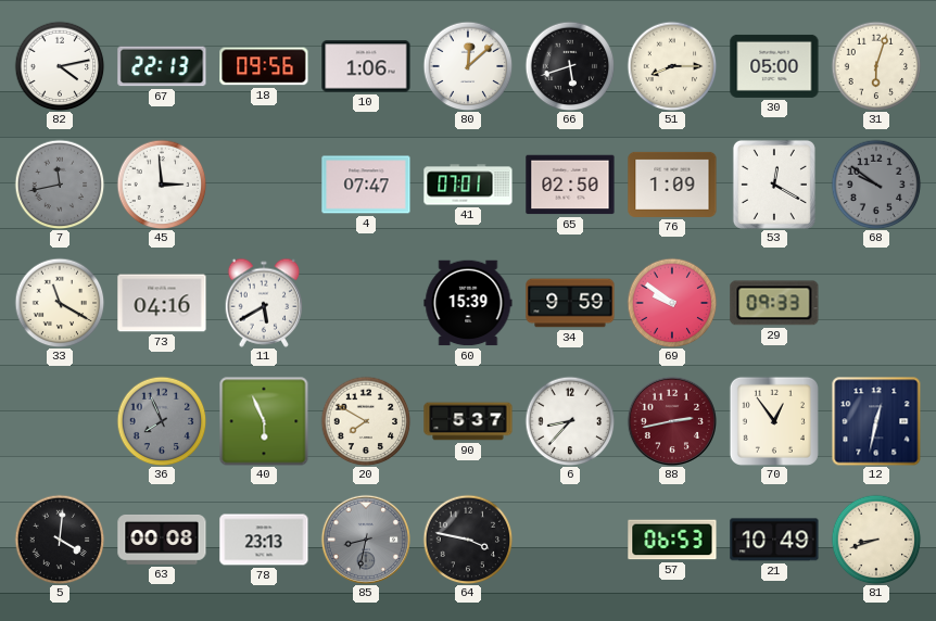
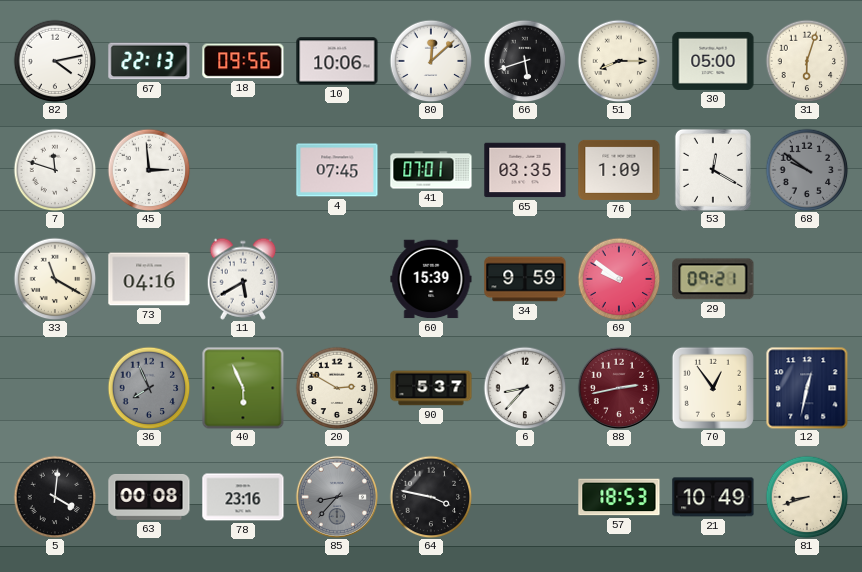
10: 1:06 -> 10:06
7: 11:43 -> 11:48
7 dial: grey -> white
4: 07:47 -> 07:45
65: 02:50 -> 03:35
29: 09:33 -> 09:21
20: 7:50 -> 2:50
78: 23:13 -> 23:16
85: 8:32 -> 8:37
57: 06:53 -> 18:53
